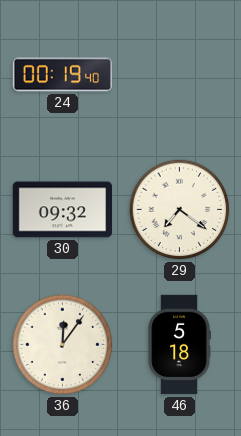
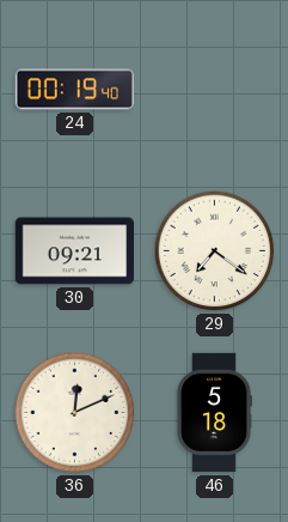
30: 09:32 -> 09:21
36: 12:06 -> 12:11
